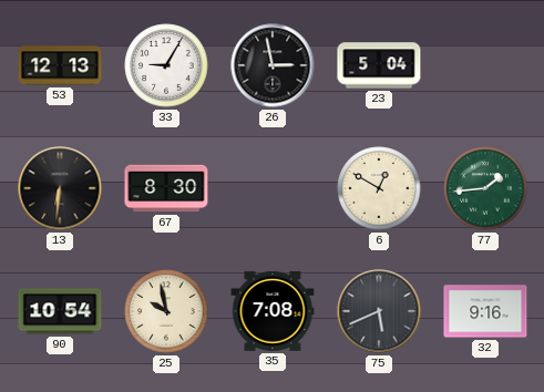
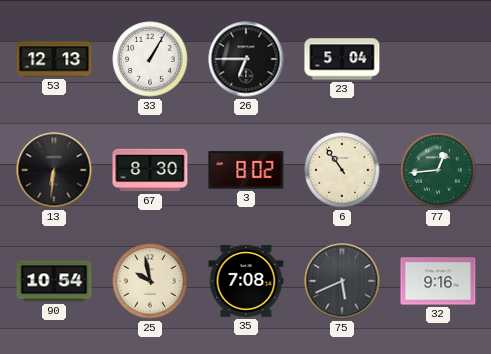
33: 9:05 -> 1:05
26: 2:58 -> 6:45
3: none -> 8:02
6: 12:50 -> 10:54
77: 1:44 -> 12:44
